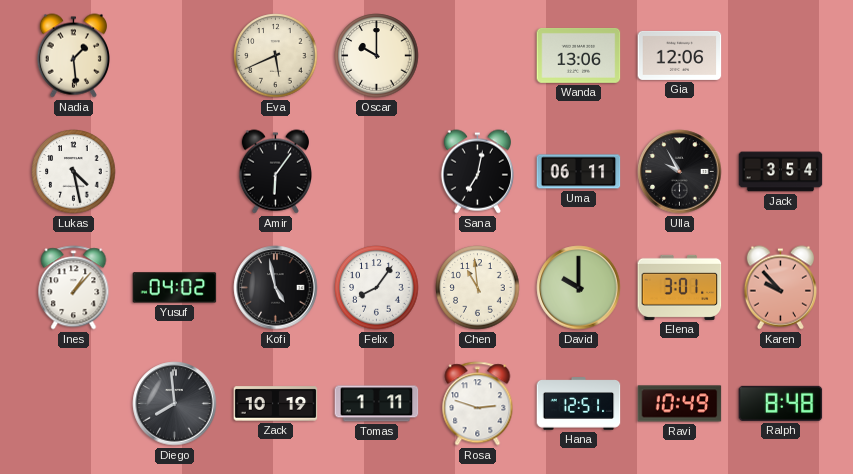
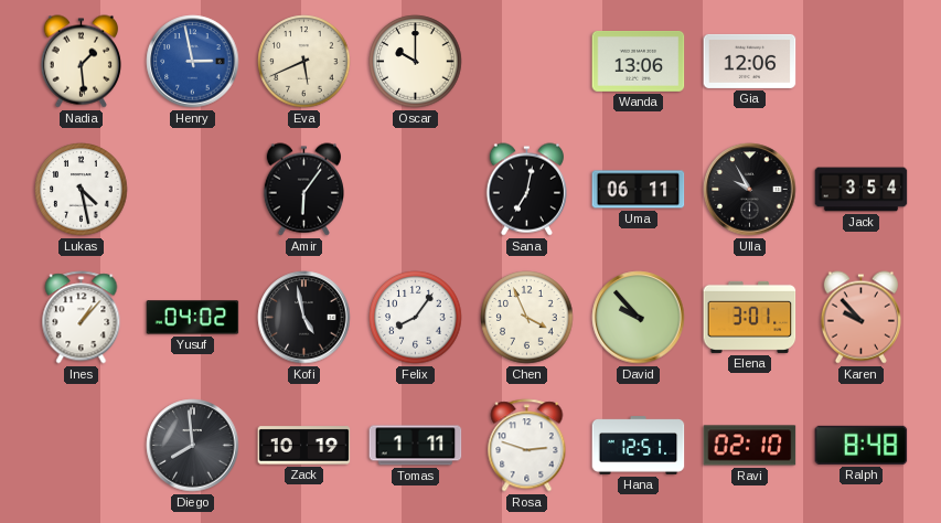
Henry: none -> 2:58
Chen: 10:59 -> 3:56
David: 10:00 -> 9:53
Ravi: 10:49 -> 02:10
